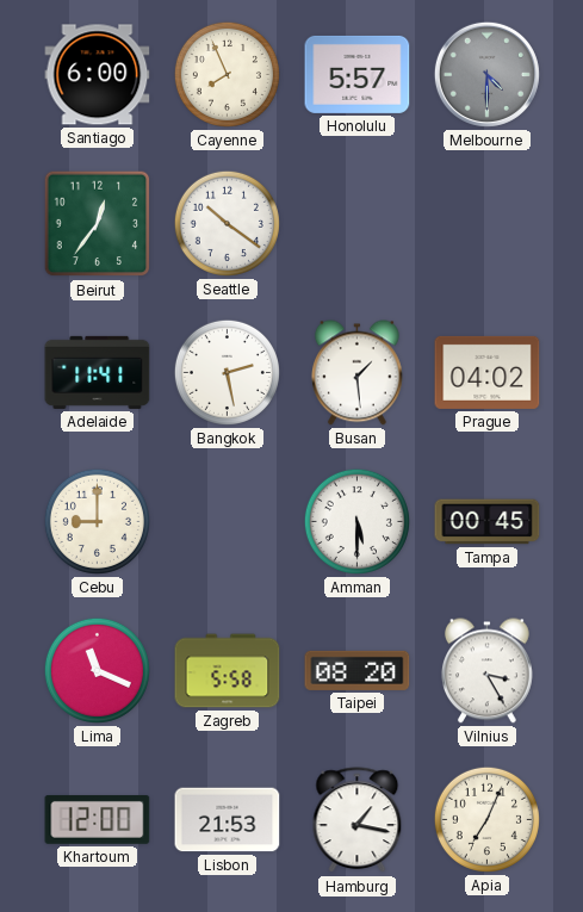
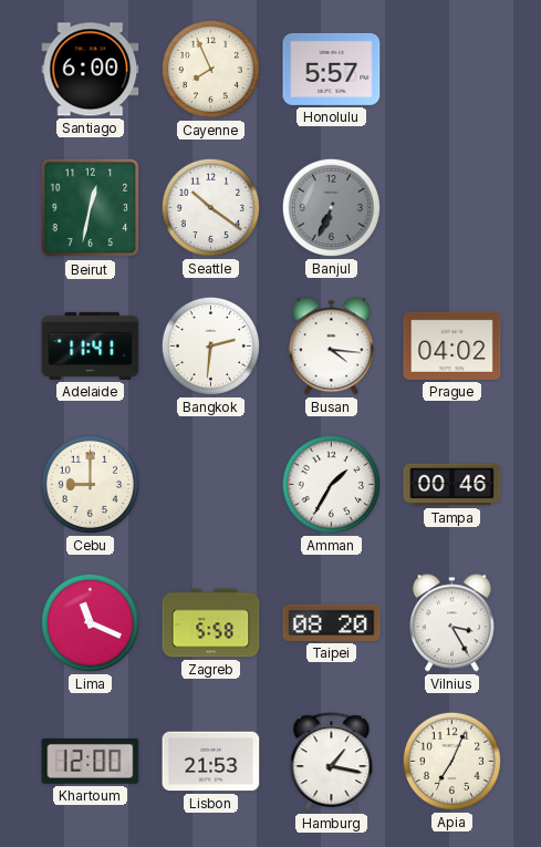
Melbourne: 4:30 -> none
Beirut: 12:36 -> 12:32
Banjul: none -> 6:34
Bangkok: 2:28 -> 2:31
Busan: 1:29 -> 4:16
Amman: 5:30 -> 1:35
Tampa: 00:45 -> 00:46
